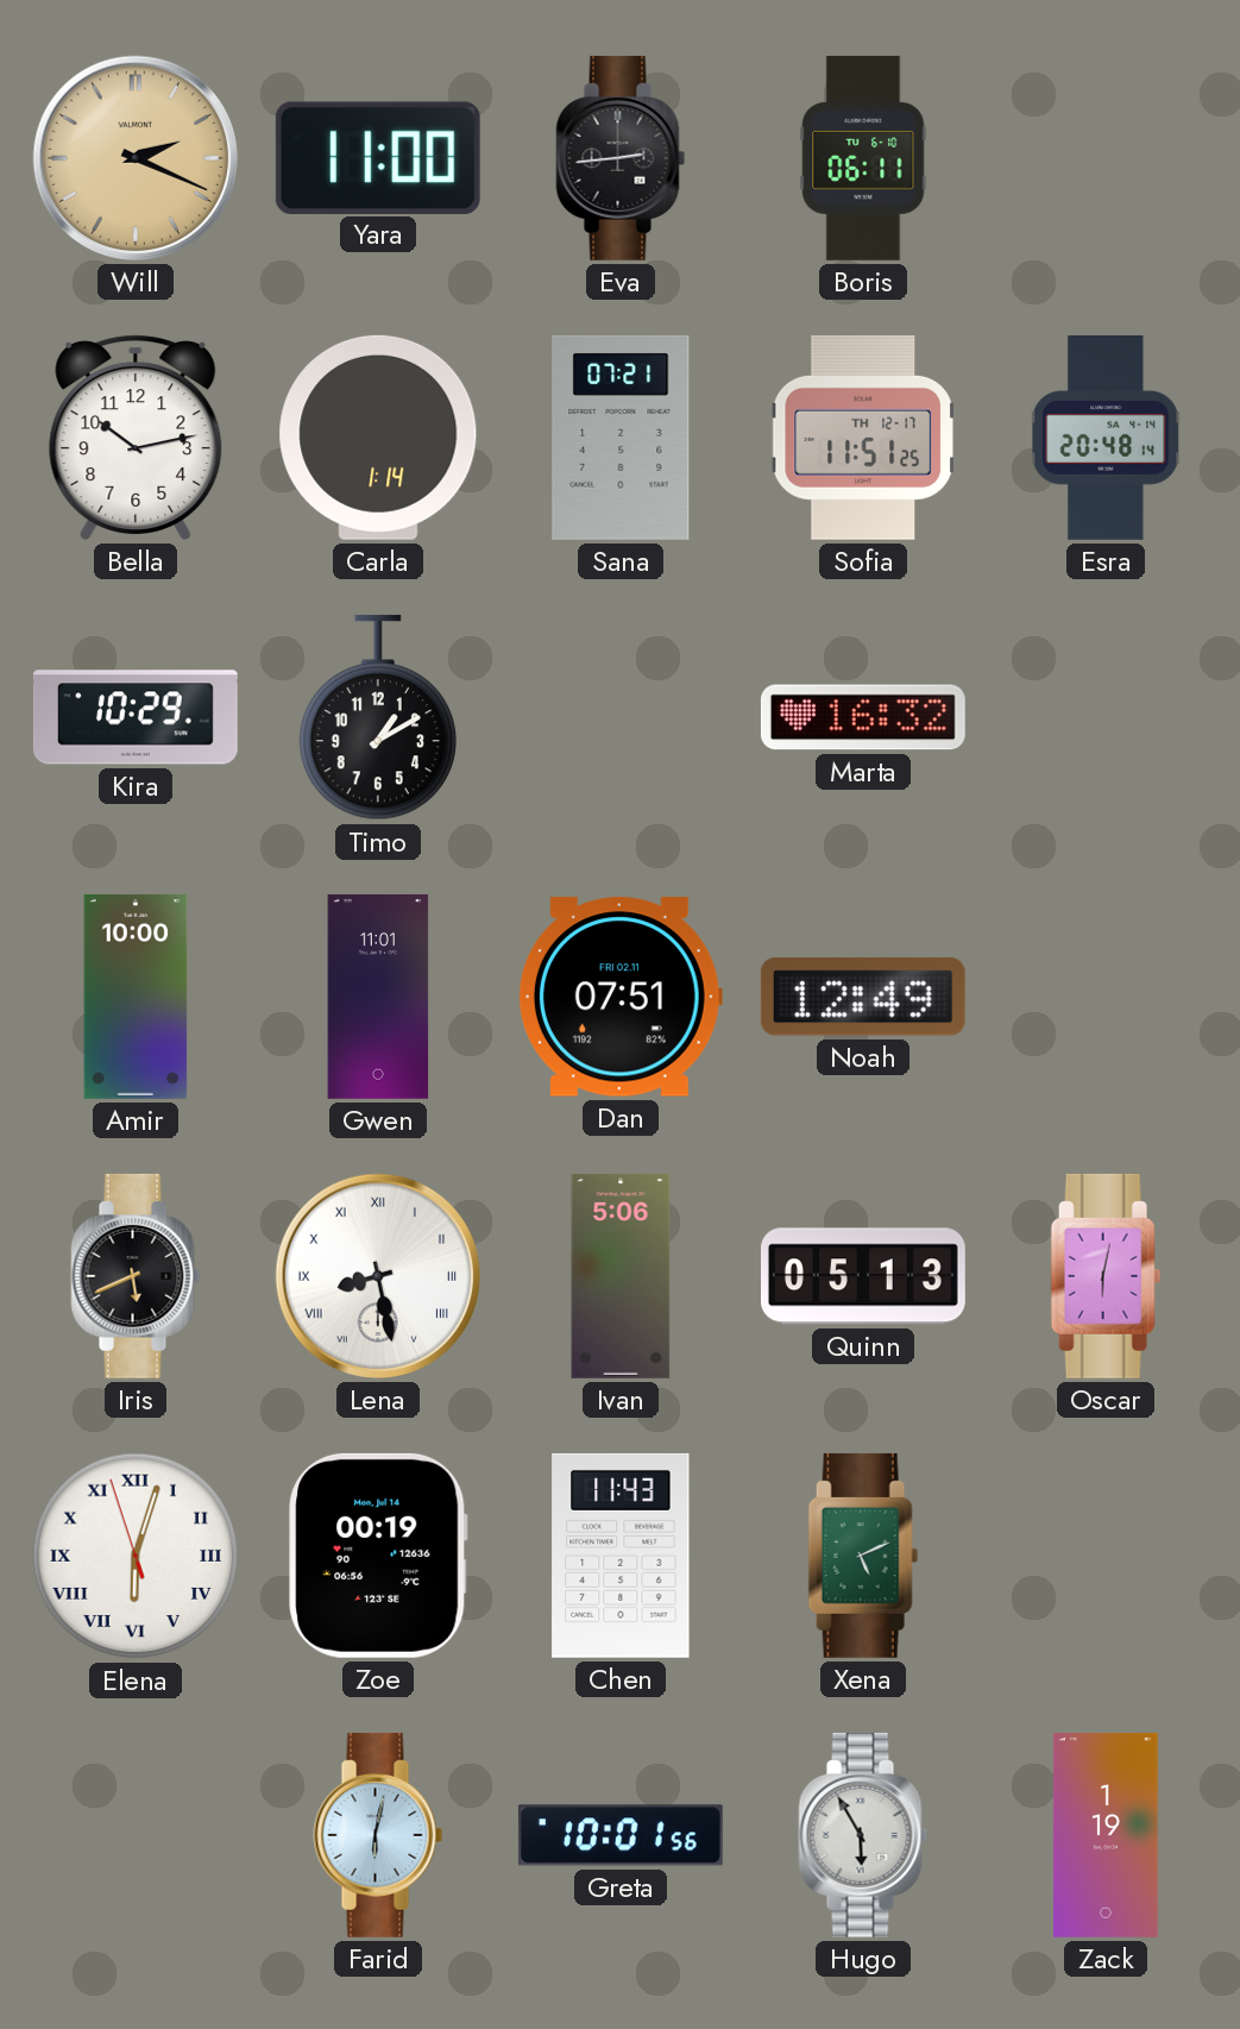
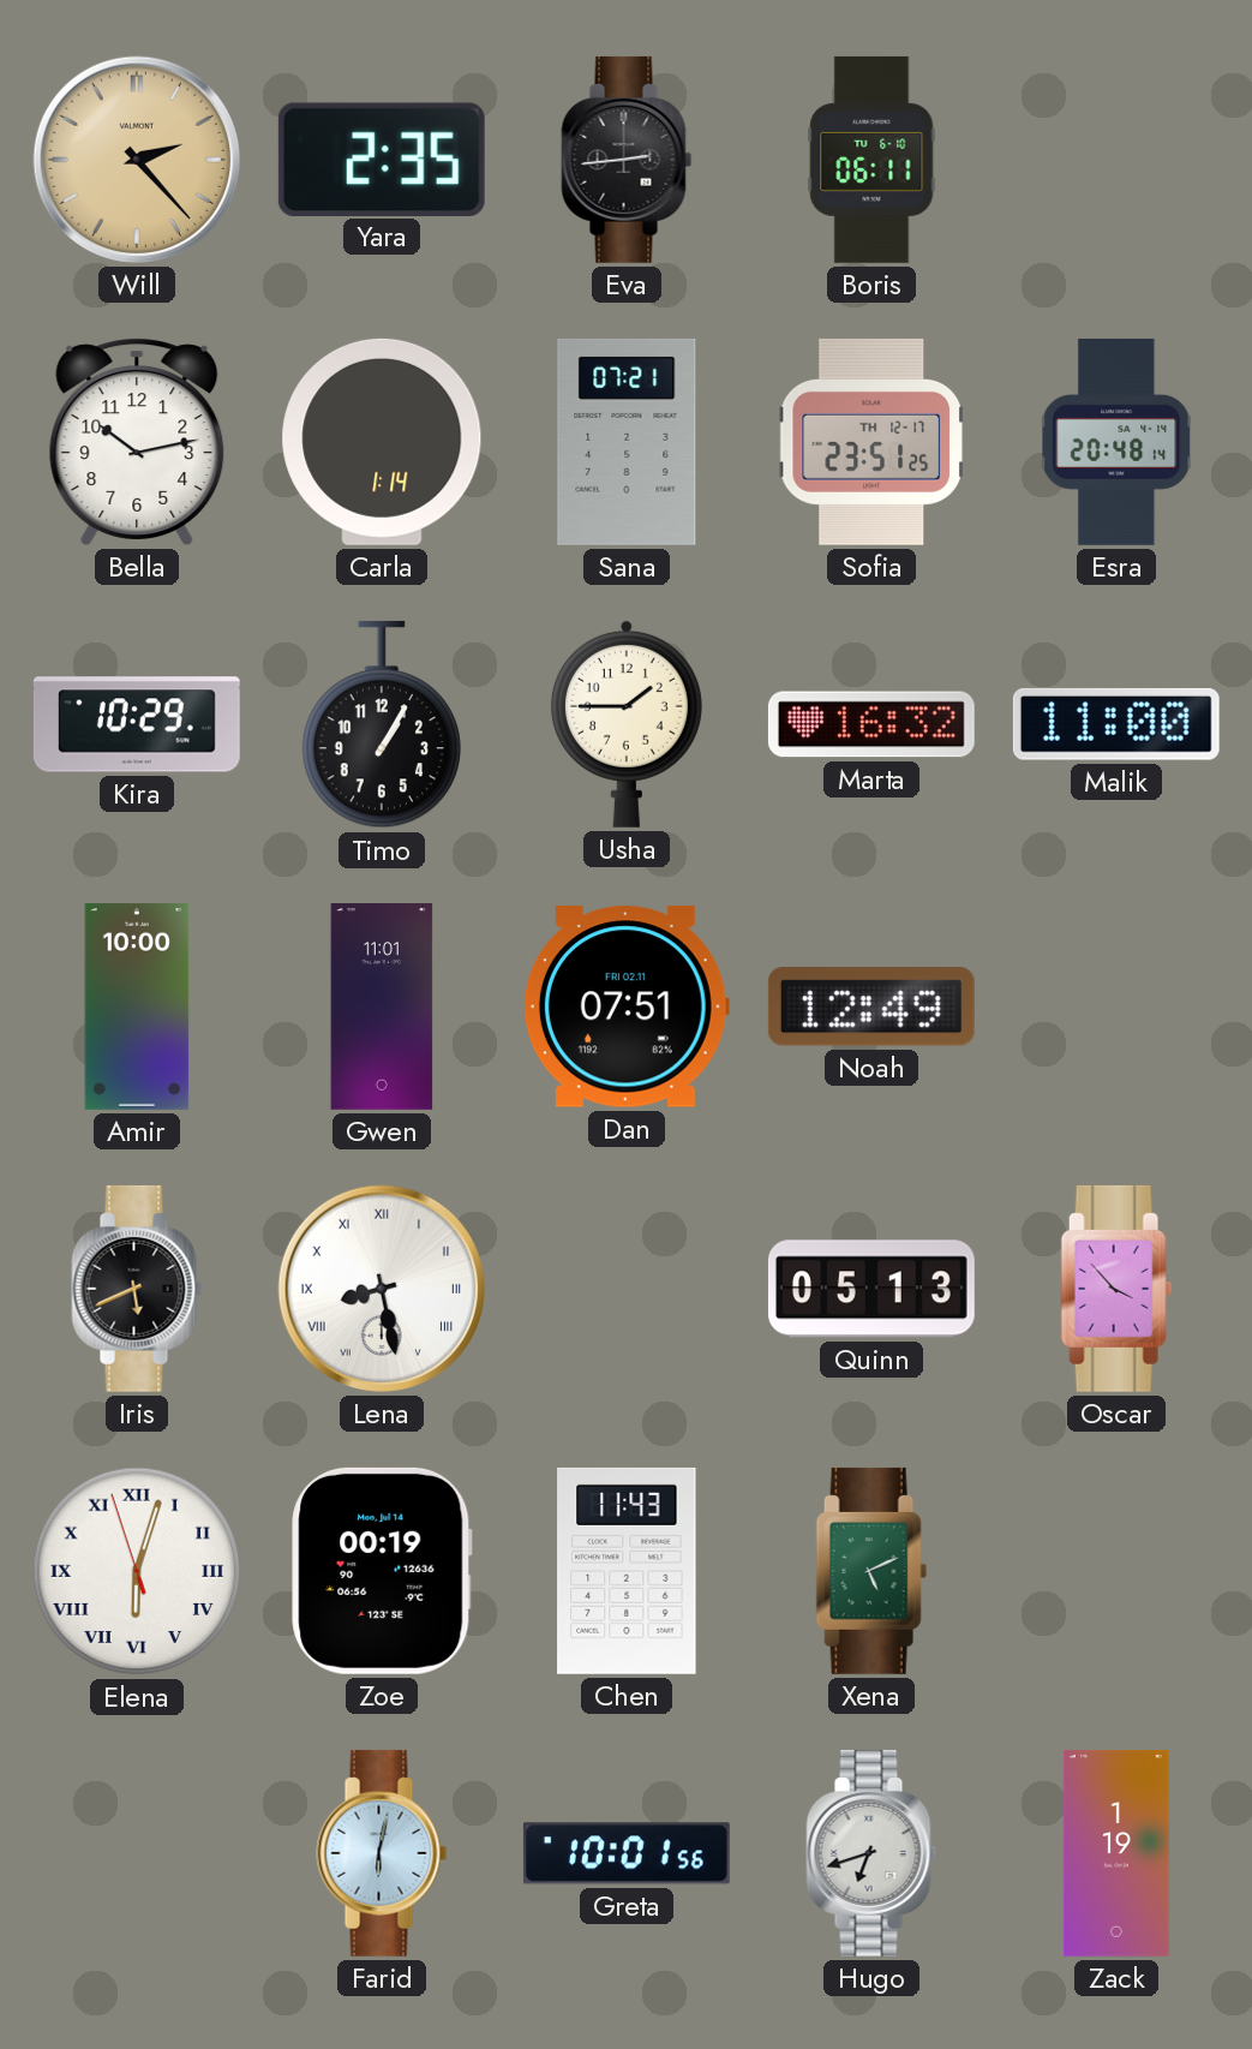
Will: 2:19 -> 2:23
Yara: 11:00 -> 2:35
Sofia: 11:51 -> 23:51
Timo: 1:10 -> 1:05
Usha: none -> 1:45
Malik: none -> 11:00
Ivan: 5:06 -> none
Oscar: 6:02 -> 3:53
Hugo: 5:55 -> 6:42
